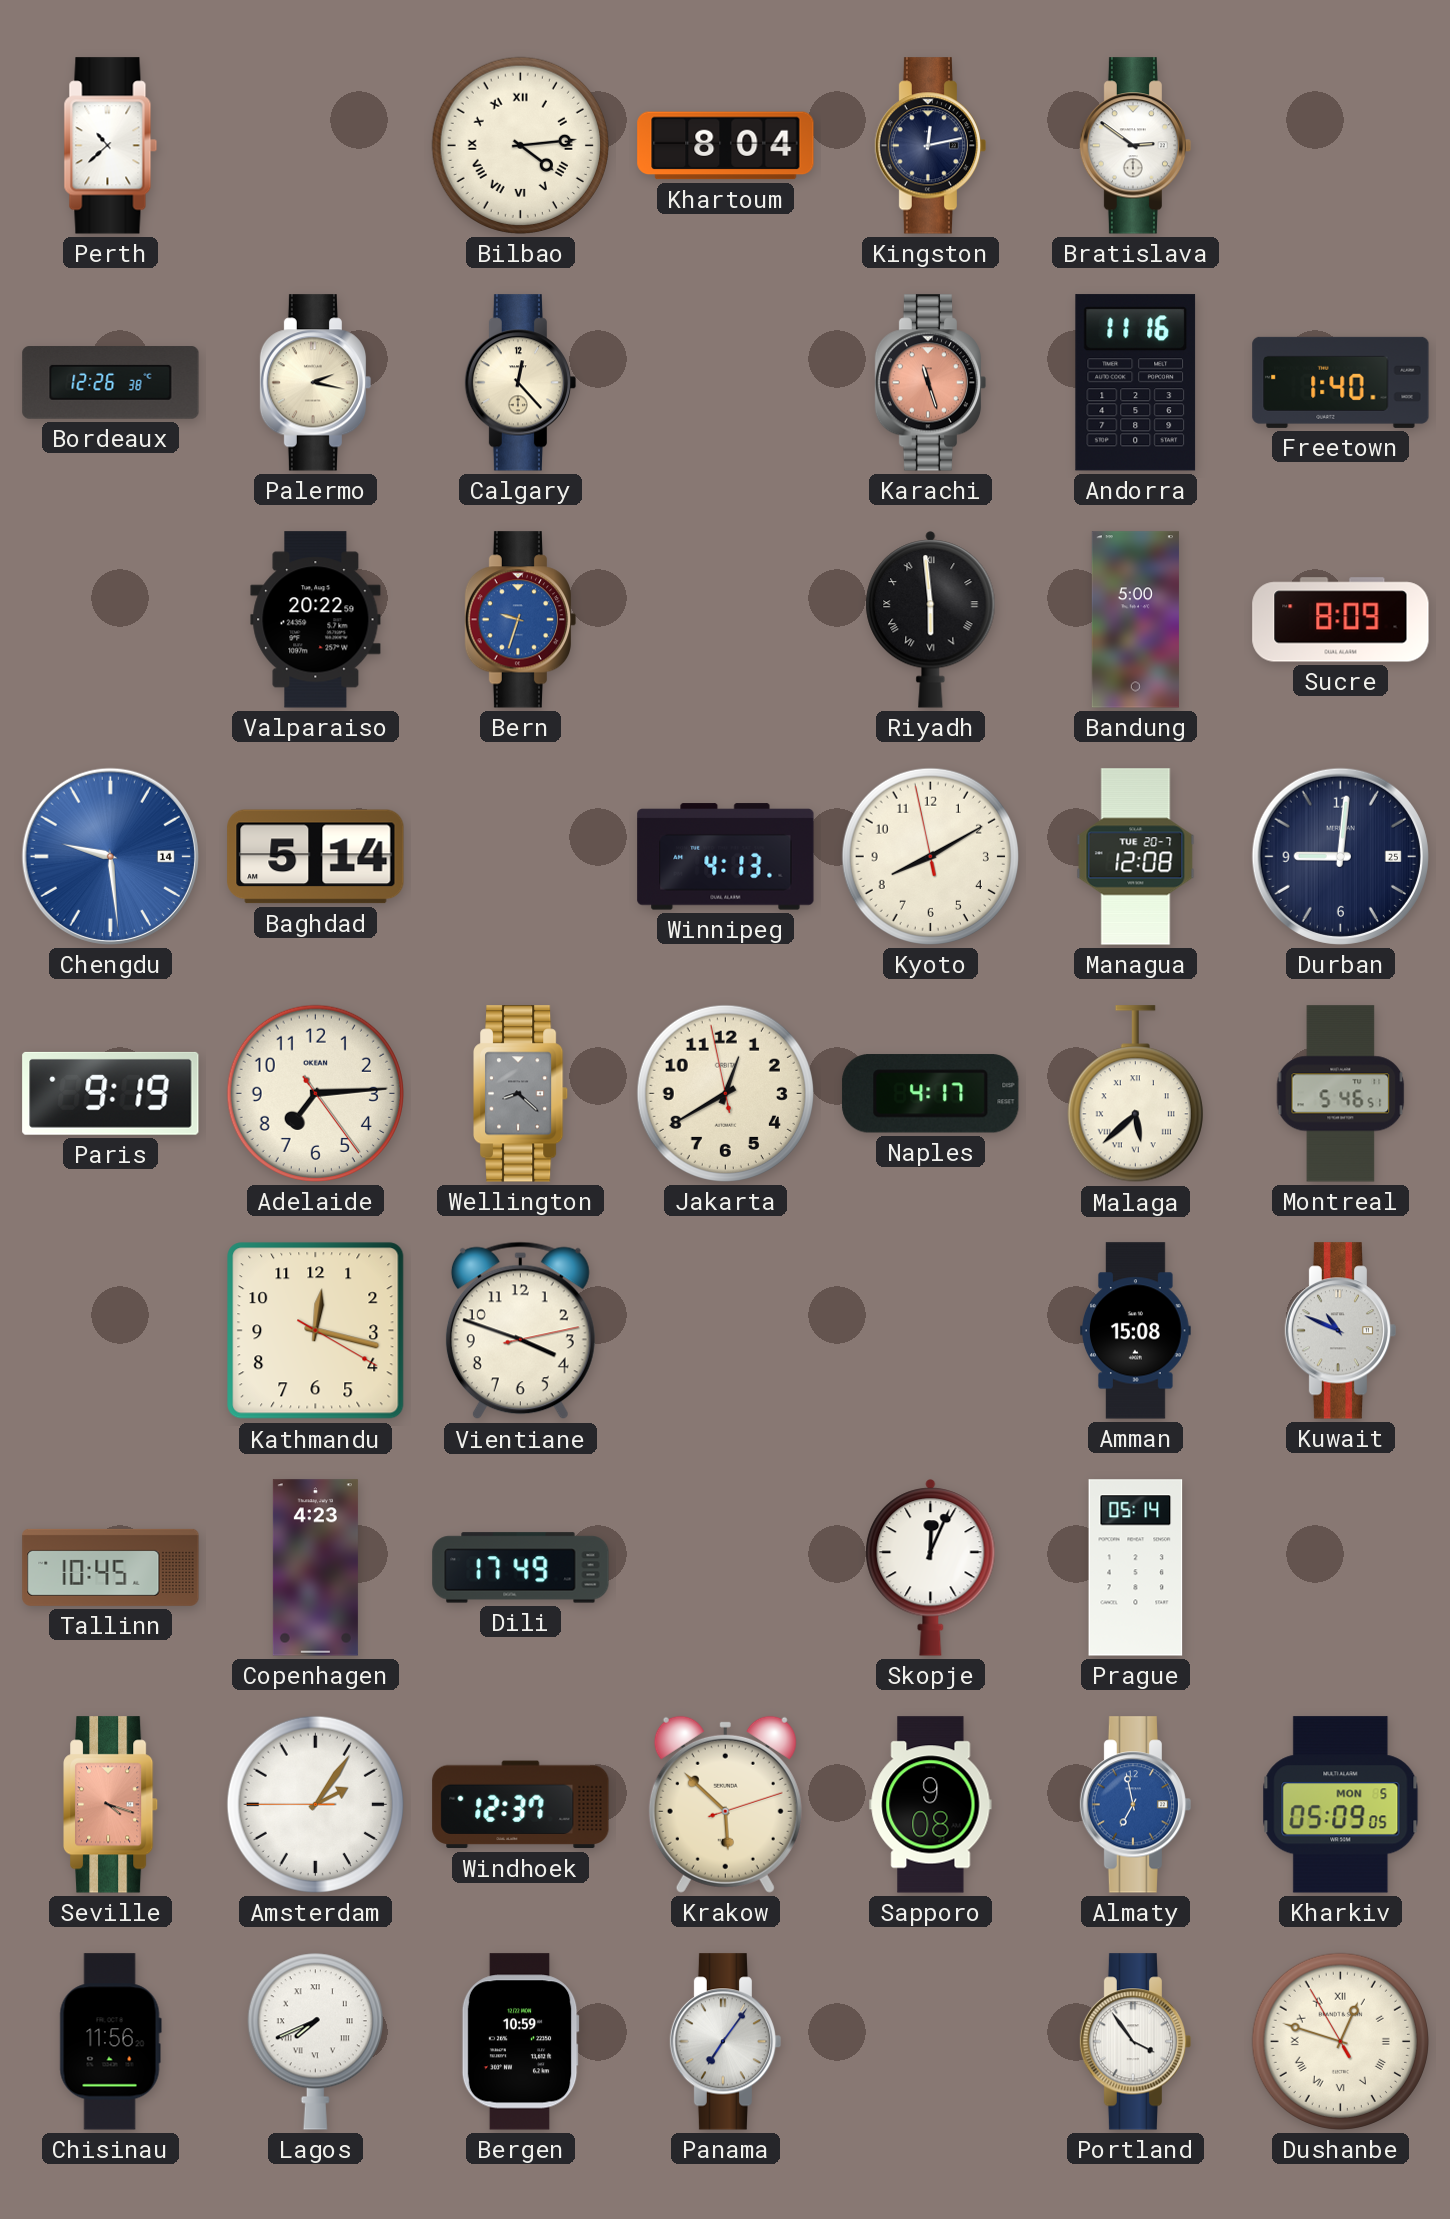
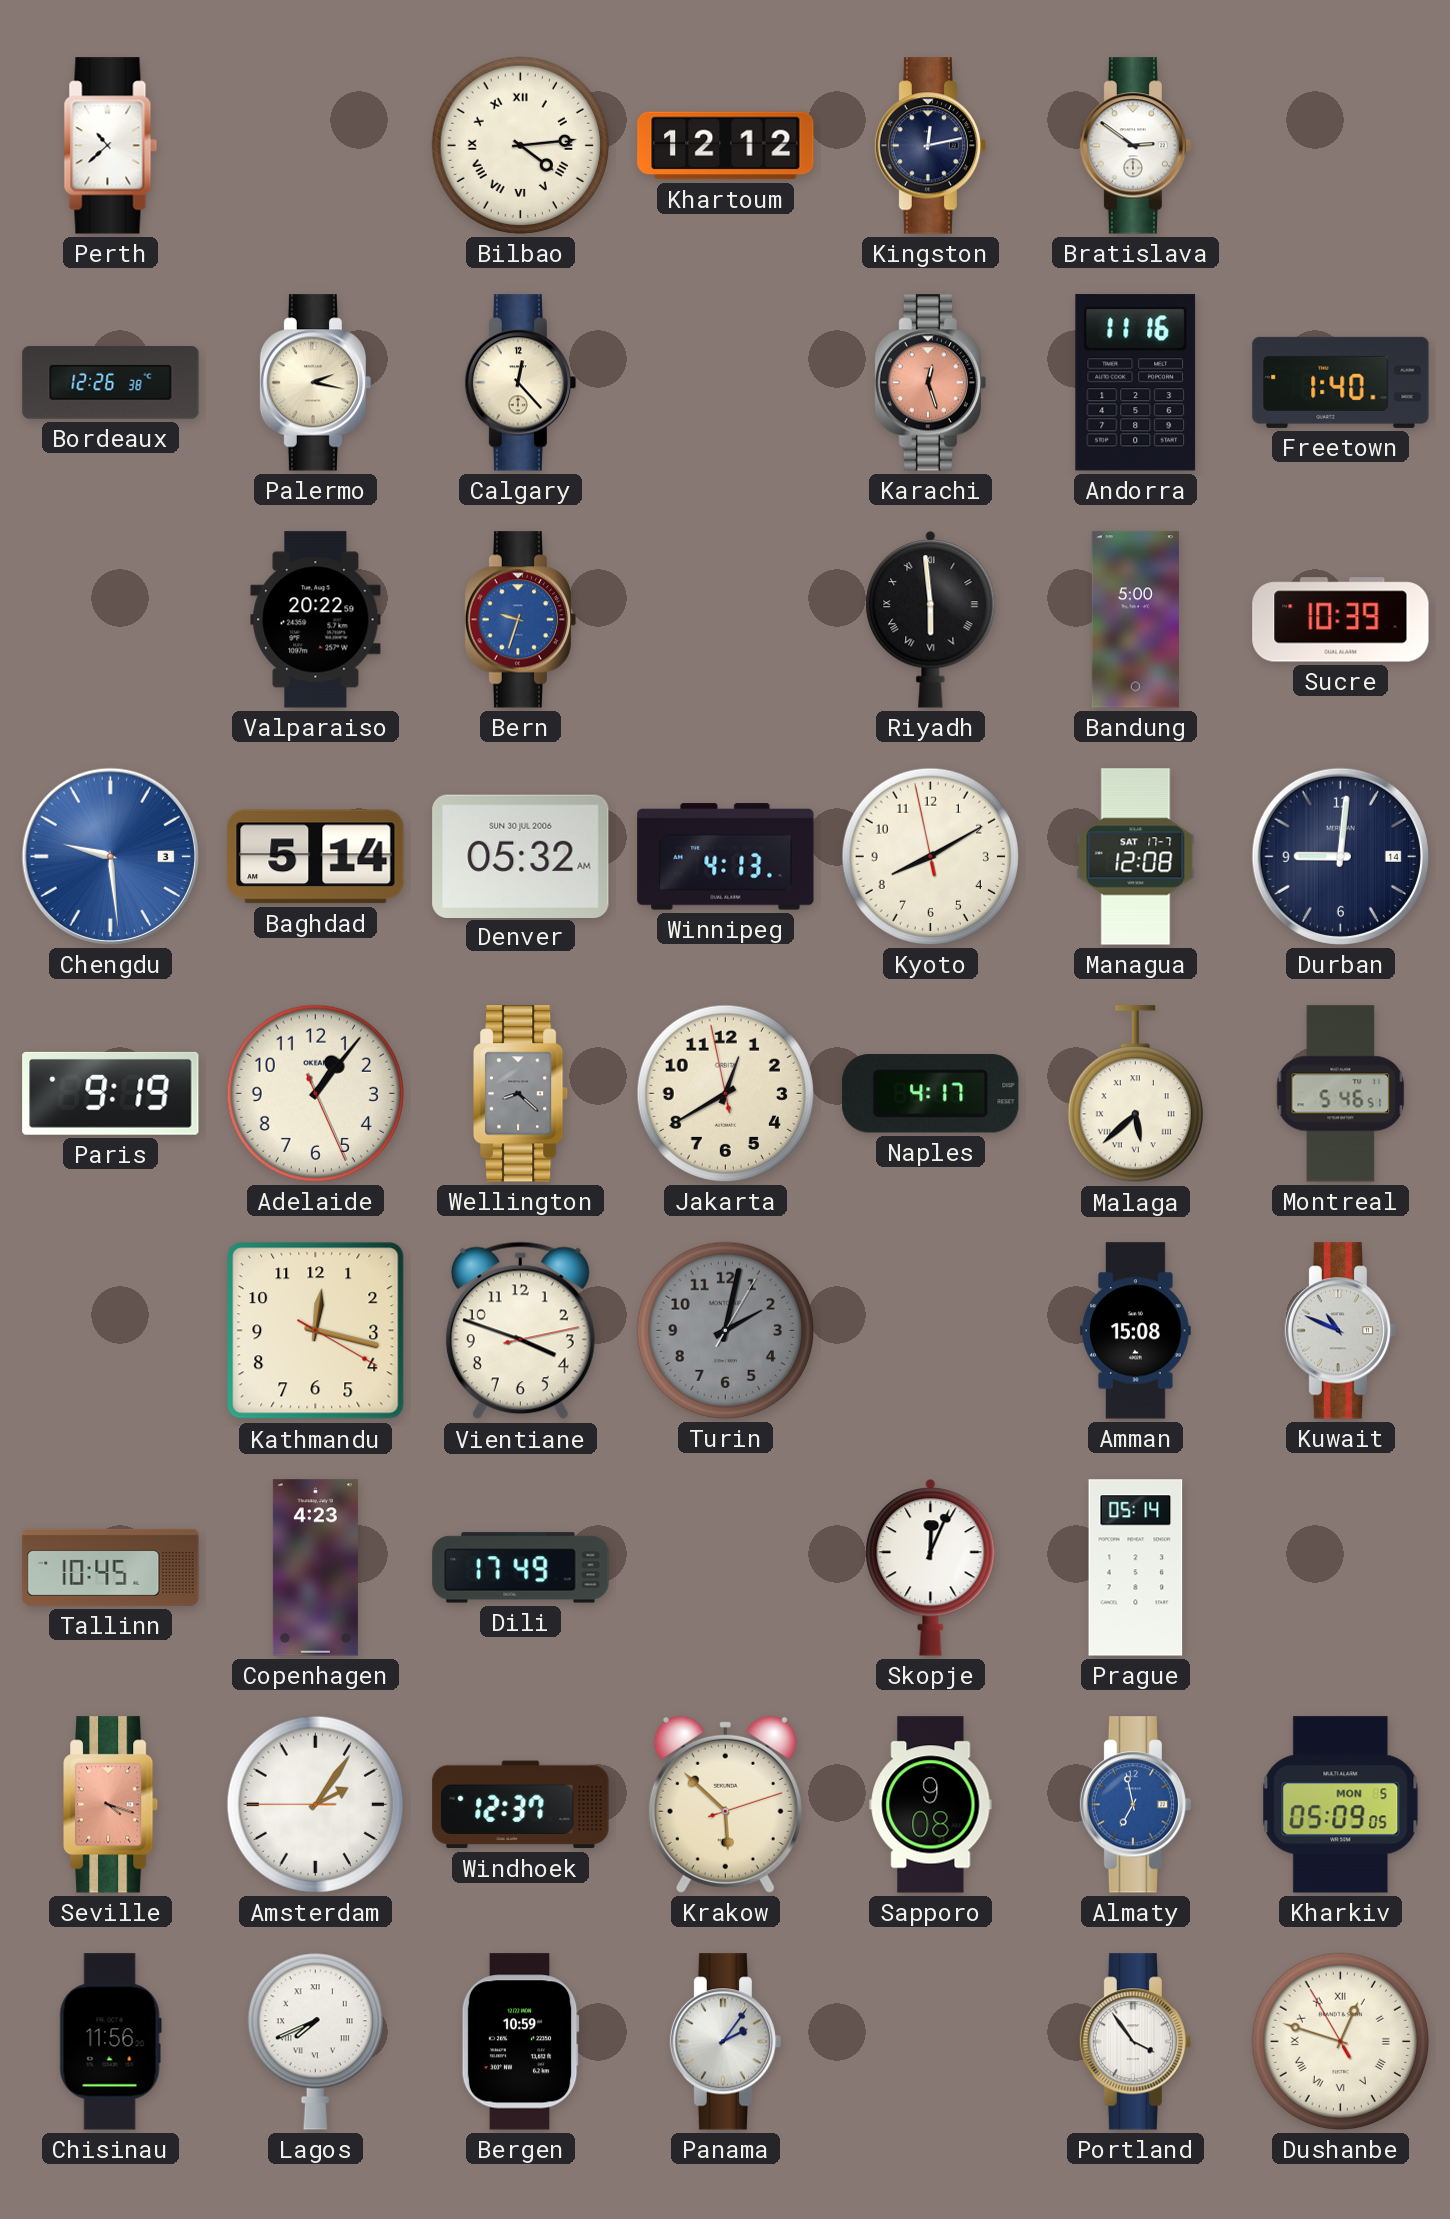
Khartoum: 8:04 -> 12:12
Karachi: 11:27 -> 12:27
Sucre: 8:09 -> 10:39
Chengdu date: 14 -> 3
Denver: none -> 05:32
Managua date: TUE 20-7 -> SAT 17-7
Durban date: 25 -> 14
Adelaide: 7:14 -> 1:06
Turin: none -> 2:02
Panama: 7:06 -> 2:06
